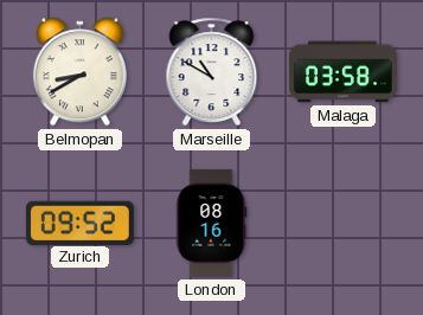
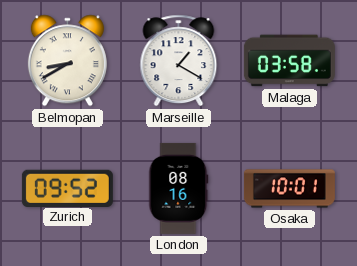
Marseille: 10:50 -> 1:20
Osaka: none -> 10:01
